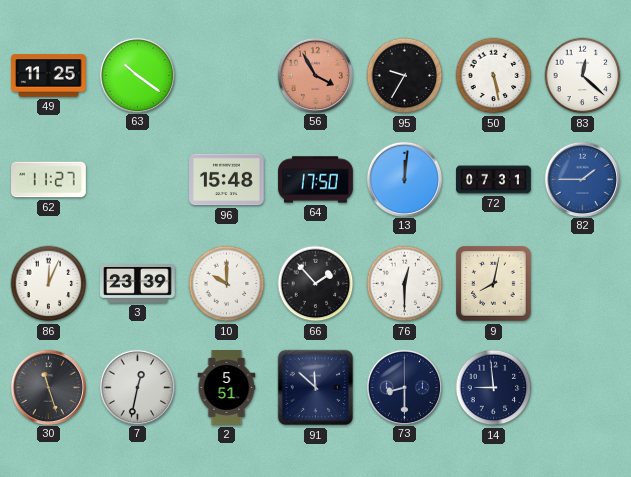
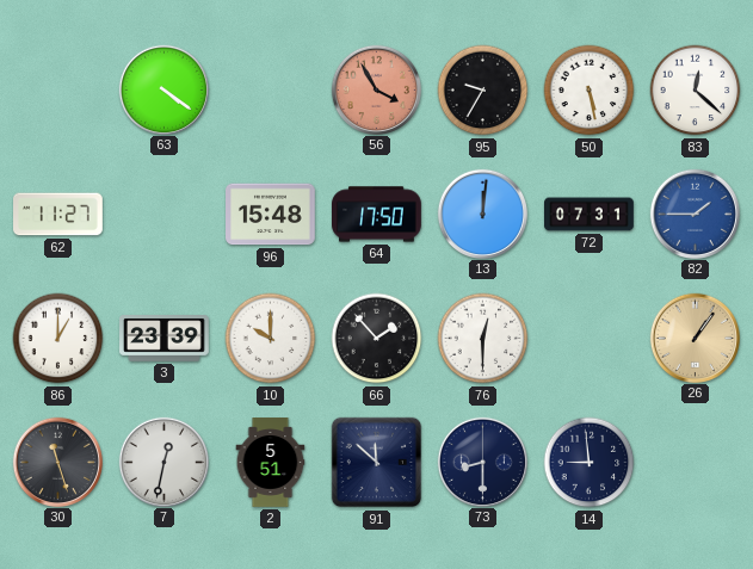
49: 11:25 -> none
63: 10:21 -> 4:21
86: 12:04 -> 1:00
9: 8:02 -> none
26: none -> 1:06
